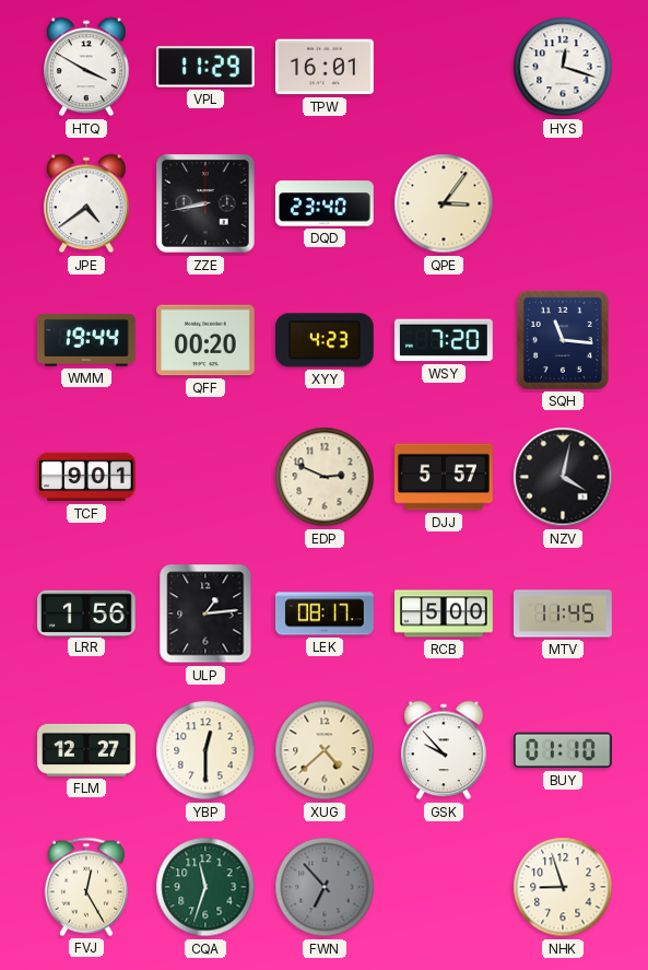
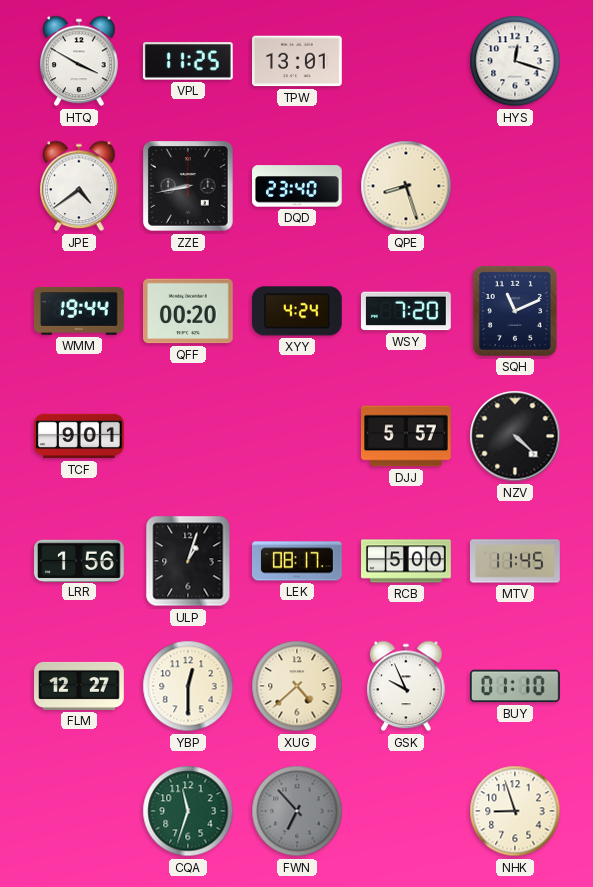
VPL: 11:29 -> 11:25
TPW: 16:01 -> 13:01
QPE: 3:06 -> 8:27
XYY: 4:23 -> 4:24
SQH: 11:16 -> 11:11
EDP: 2:49 -> none
NZV: 4:02 -> 4:22
ULP: 1:14 -> 1:03
GSK: 9:53 -> 9:56
FVJ: 12:25 -> none
